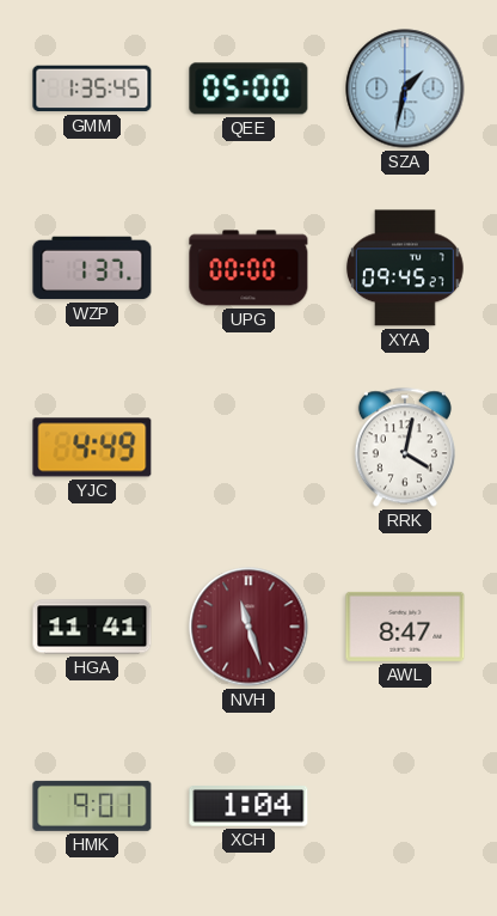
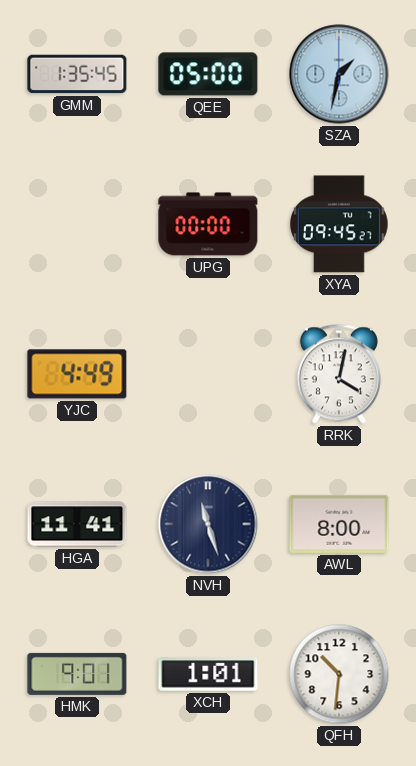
WZP: 1:37 -> none
NVH dial: burgundy -> navy
AWL: 8:47 -> 8:00
XCH: 1:04 -> 1:01
QFH: none -> 10:31
